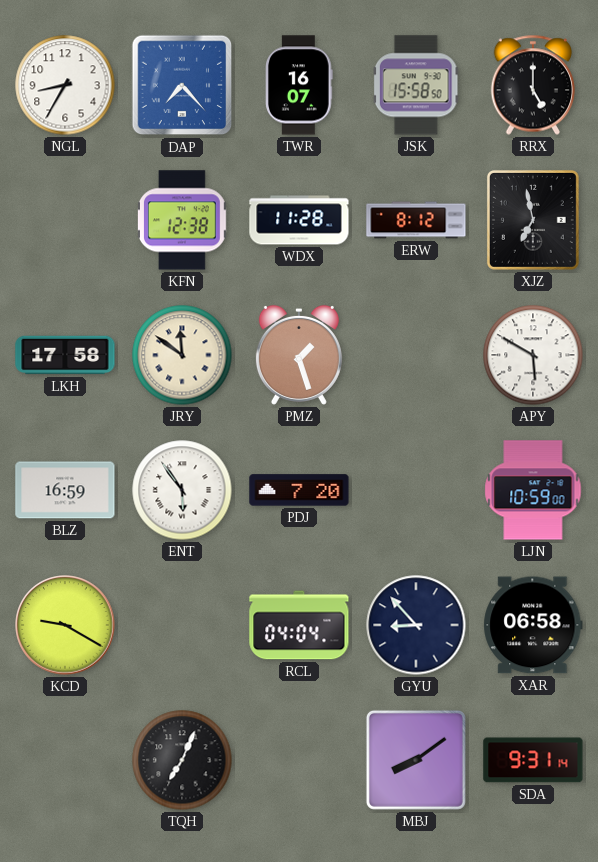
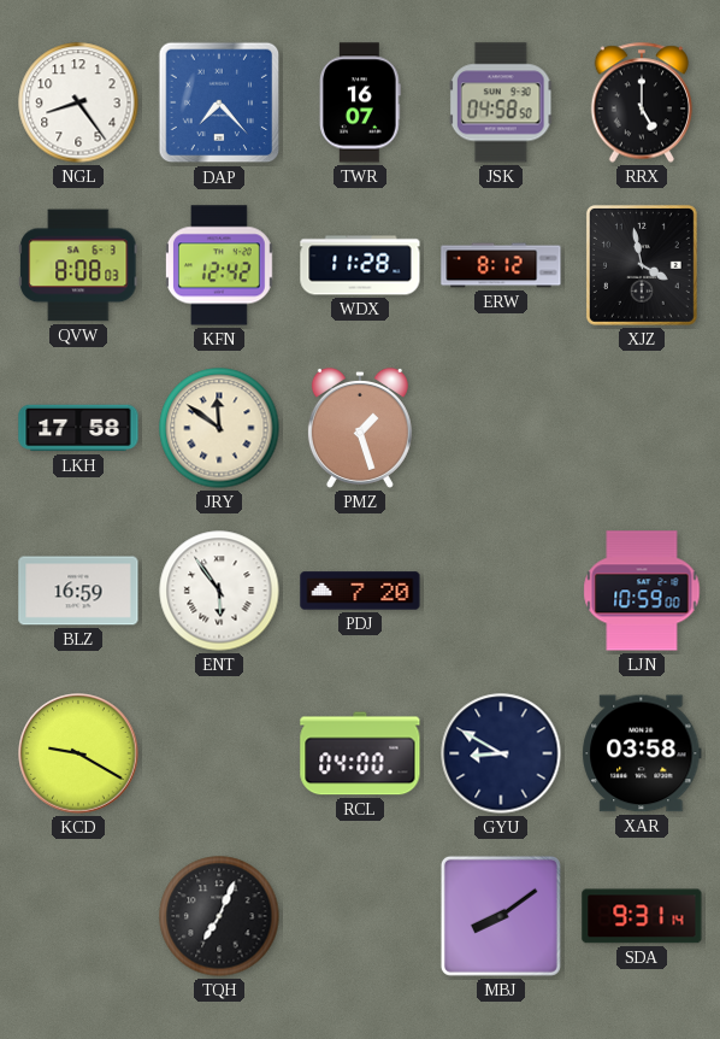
NGL: 8:35 -> 8:24
JSK: 15:58 -> 04:58
QVW: none -> 8:08
KFN: 12:38 -> 12:42
XJZ: 6:58 -> 3:58
APY: 5:50 -> none
RCL: 04:04 -> 04:00
GYU: 8:53 -> 8:50
XAR: 06:58 -> 03:58
